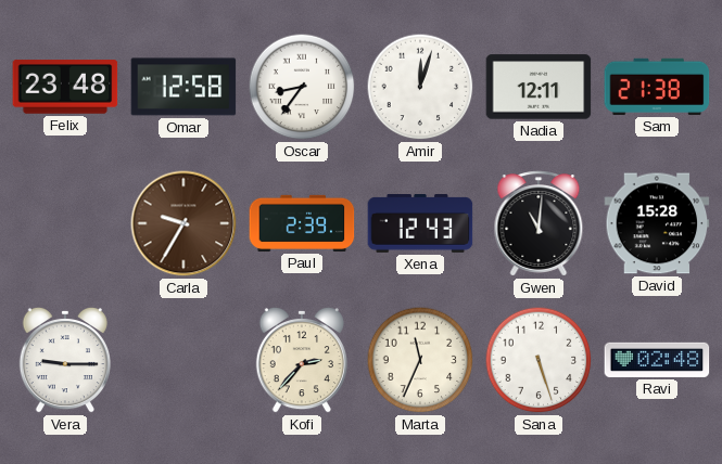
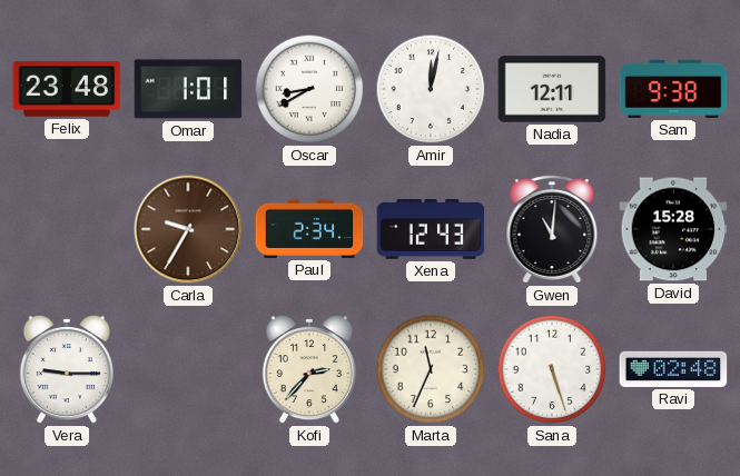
Omar: 12:58 -> 1:01
Oscar: 8:36 -> 8:40
Amir: 12:03 -> 12:02
Sam: 21:38 -> 9:38
Paul: 2:39 -> 2:34
